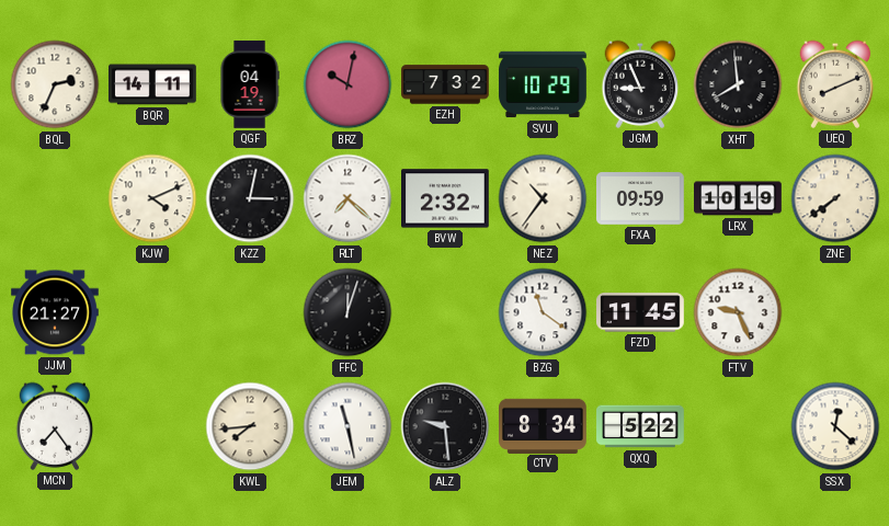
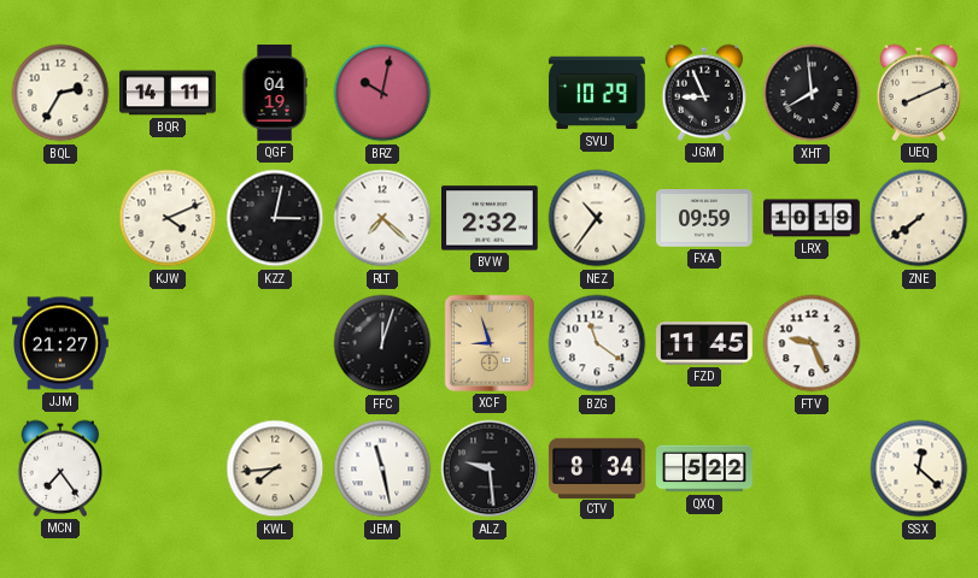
BQL: 2:34 -> 2:35
EZH: 7:32 -> none
XCF: none -> 8:57
